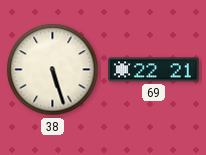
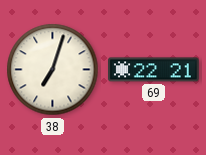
38: 5:27 -> 7:03
